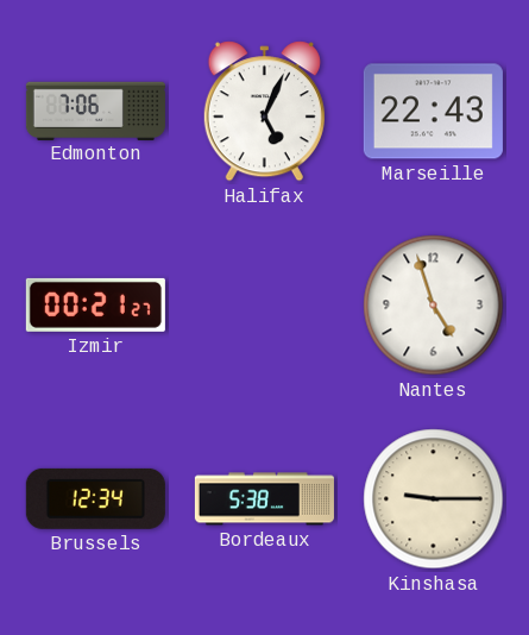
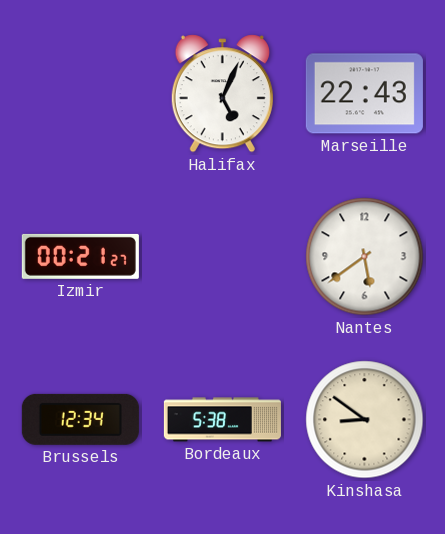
Edmonton: 7:06 -> none
Nantes: 4:57 -> 5:39
Kinshasa: 9:15 -> 8:51
